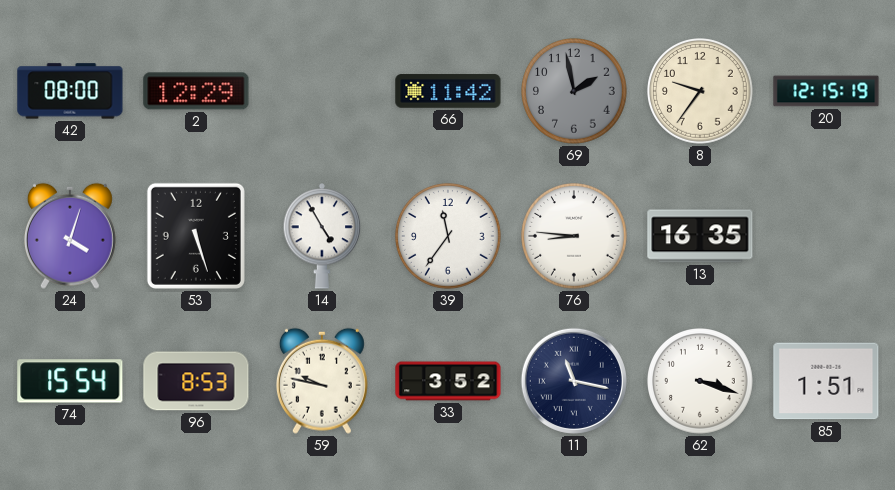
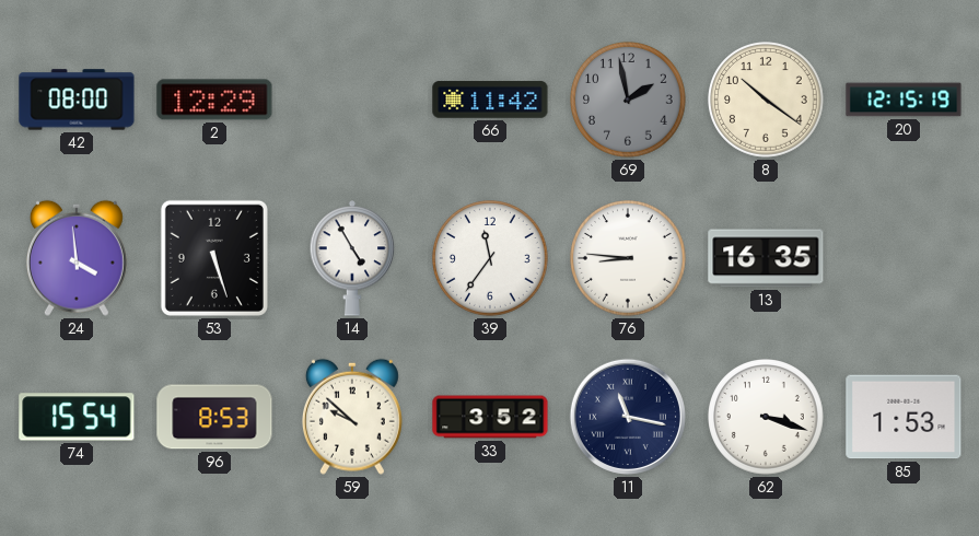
8: 9:36 -> 10:21
24: 4:03 -> 3:59
59: 9:47 -> 9:52
85: 1:51 -> 1:53
